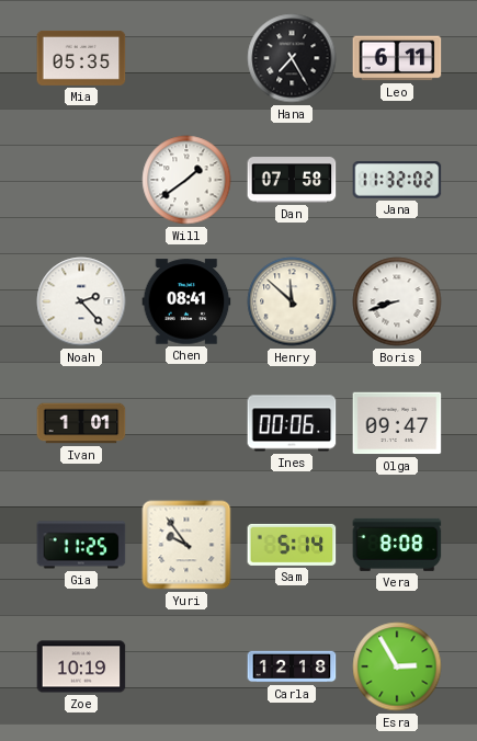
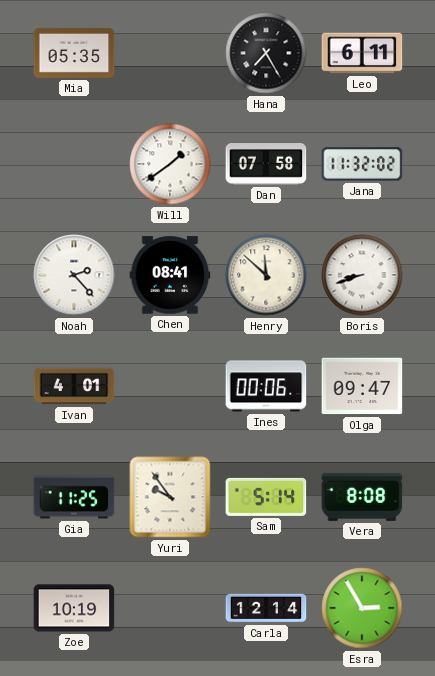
Ivan: 1:01 -> 4:01
Carla: 12:18 -> 12:14
